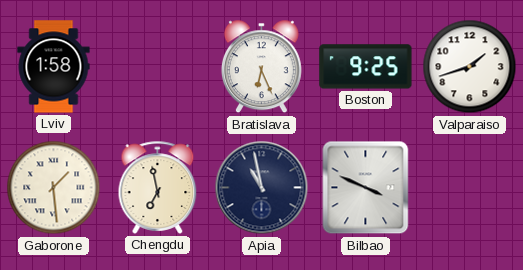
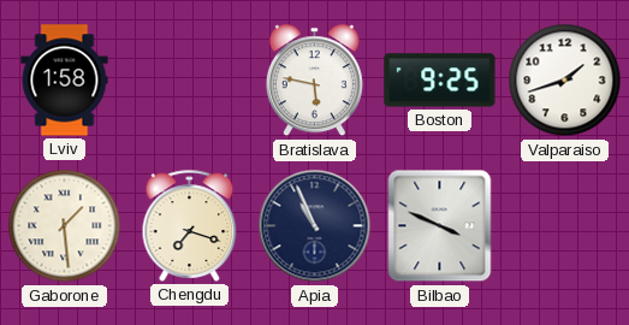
Bratislava: 6:26 -> 5:47
Chengdu: 6:58 -> 7:18
Apia: 10:58 -> 10:56
